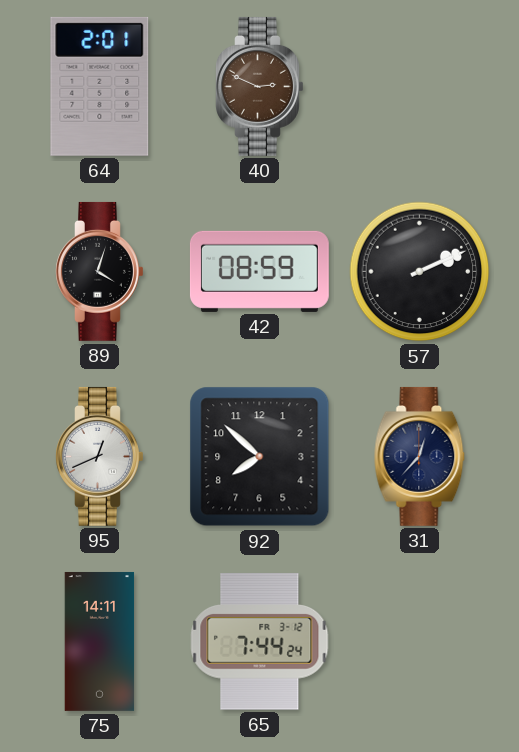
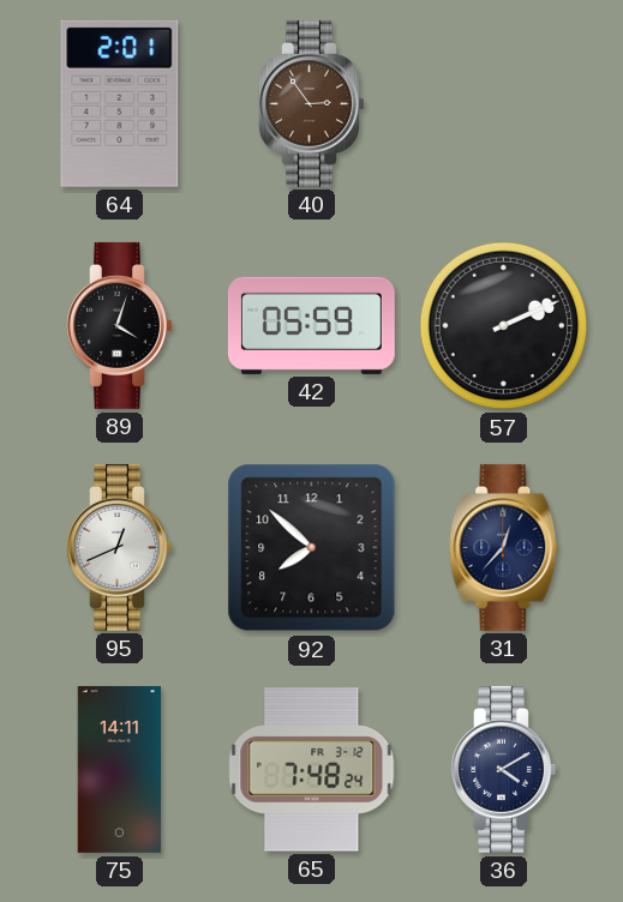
40: 2:49 -> 2:54
42: 08:59 -> 05:59
65: 7:44 -> 7:48
36: none -> 4:10
